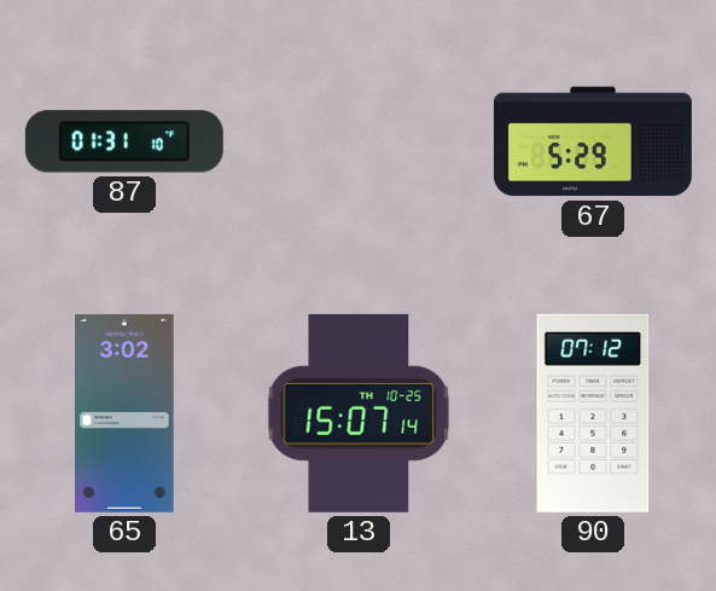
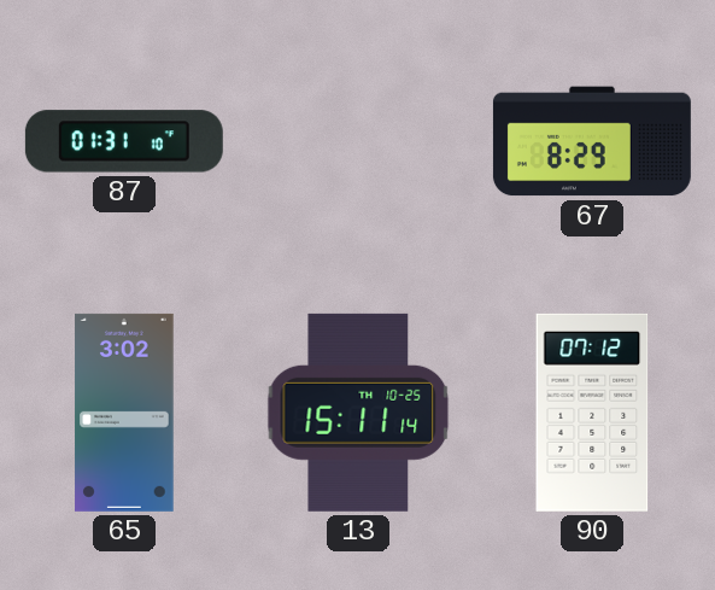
67: 5:29 -> 8:29
13: 15:07 -> 15:11
